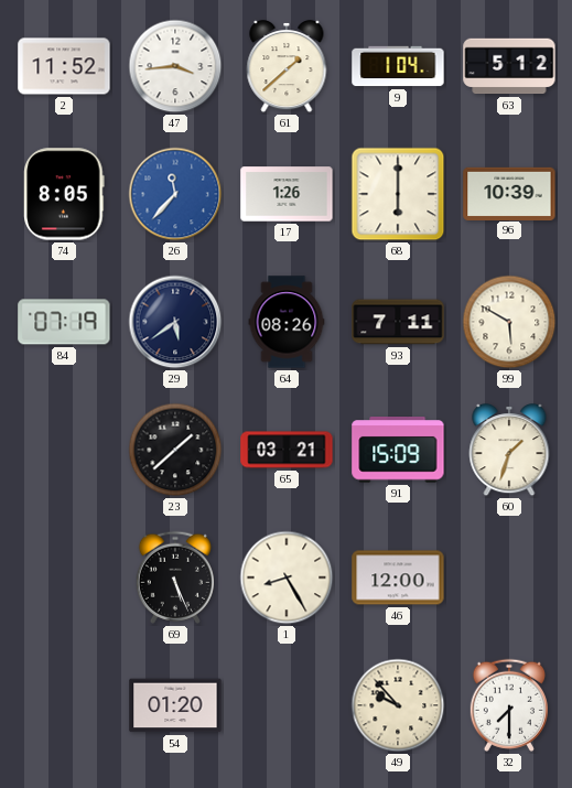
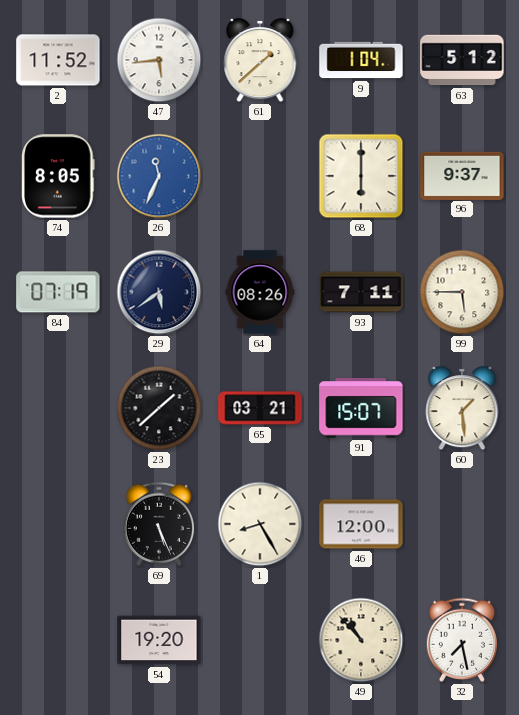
47: 3:44 -> 5:44
26: 11:37 -> 11:34
17: 1:26 -> none
96: 10:39 -> 9:37
99: 5:50 -> 5:45
91: 15:09 -> 15:07
60: 1:33 -> 1:29
54: 01:20 -> 19:20
49: 9:53 -> 10:53
32: 7:30 -> 7:28
